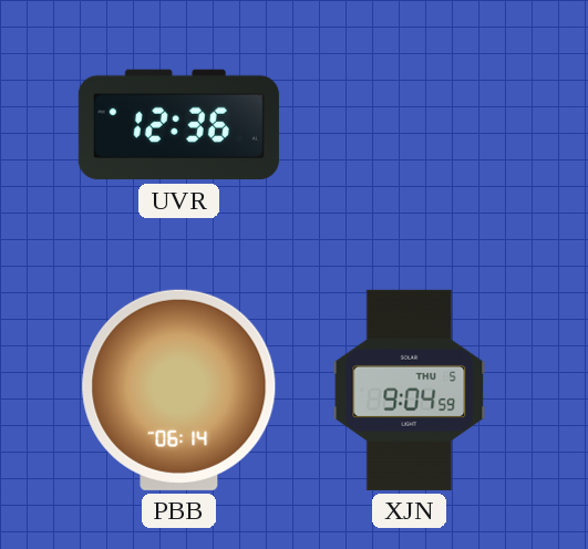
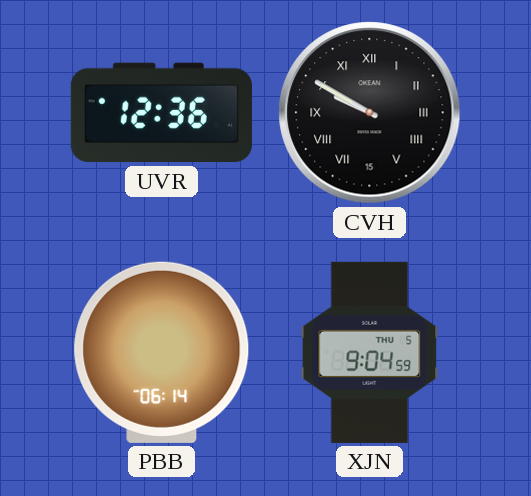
CVH: none -> 9:50
